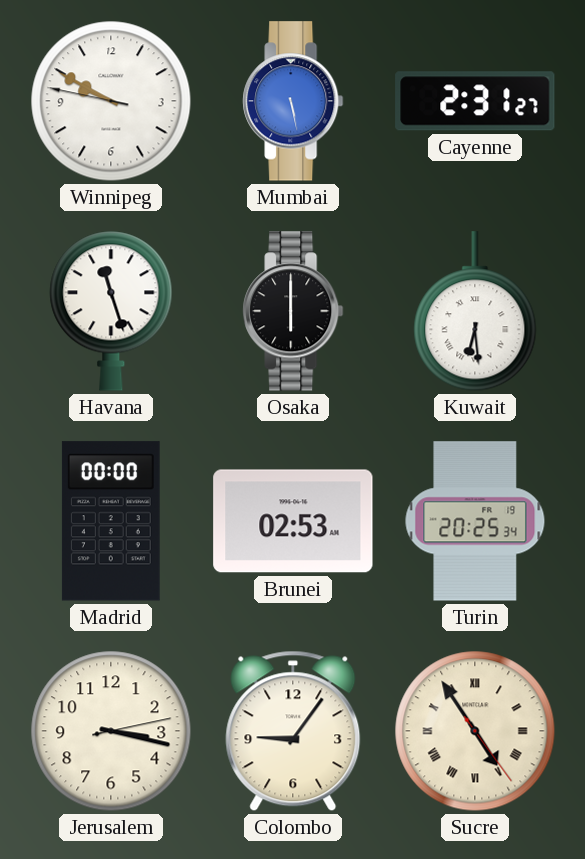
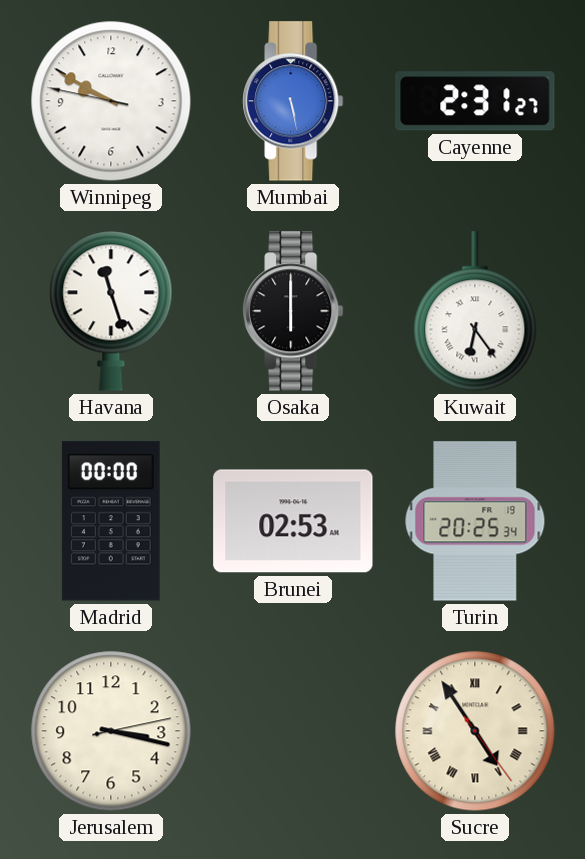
Kuwait: 6:29 -> 6:24
Colombo: 9:06 -> none
